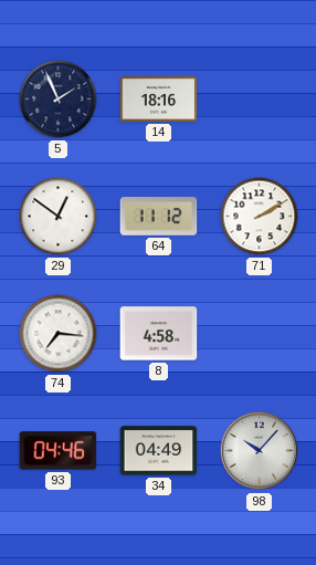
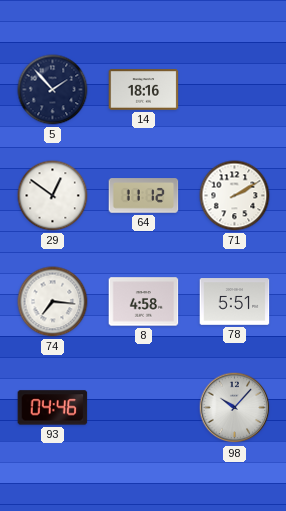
5: 1:56 -> 1:53
78: none -> 5:51
34: 04:49 -> none
